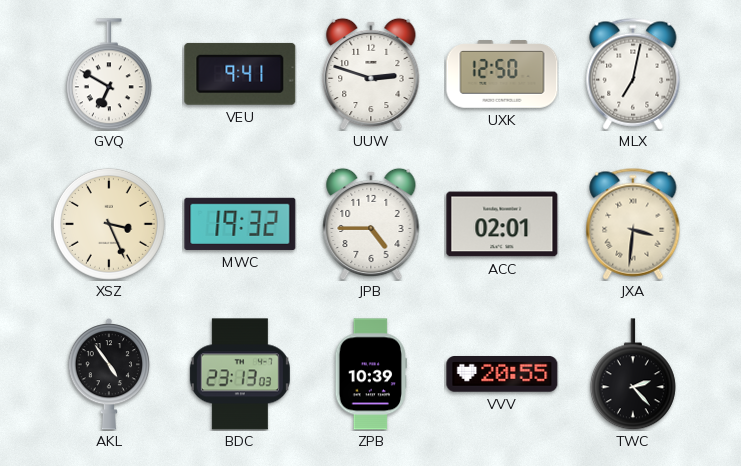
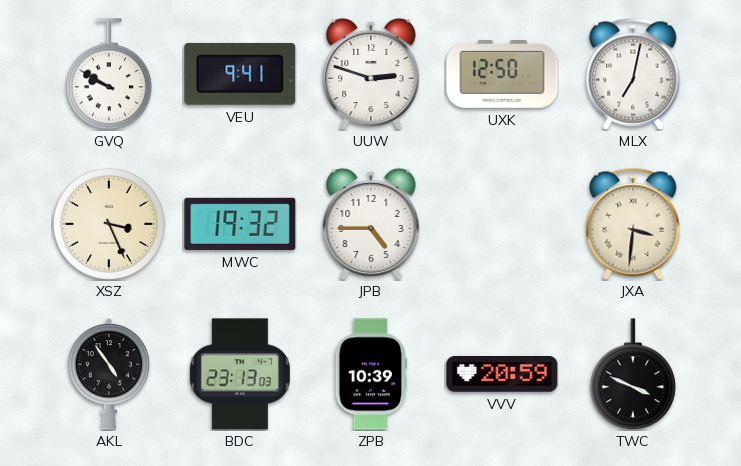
GVQ: 6:50 -> 9:50
ACC: 02:01 -> none
VVV: 20:55 -> 20:59
TWC: 2:23 -> 3:49
